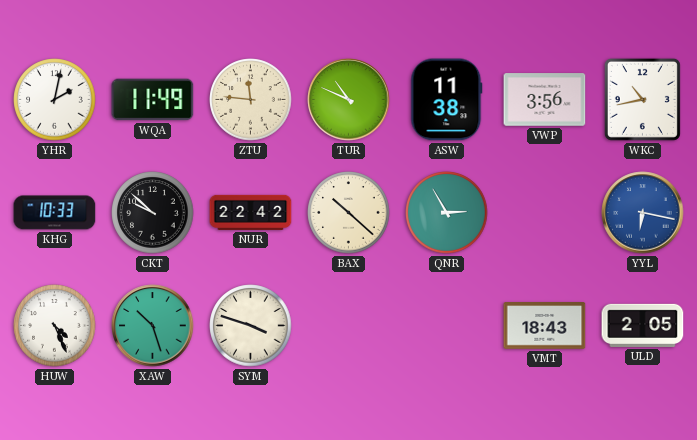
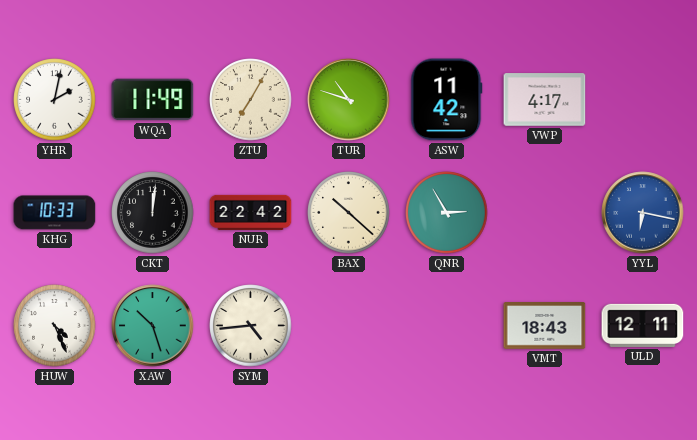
ZTU: 11:46 -> 7:05
TUR: 10:49 -> 10:48
ASW: 11:38 -> 11:42
VWP: 3:56 -> 4:17
WKC: 10:43 -> none
CKT: 9:52 -> 12:01
SYM: 3:48 -> 4:44
ULD: 2:05 -> 12:11
